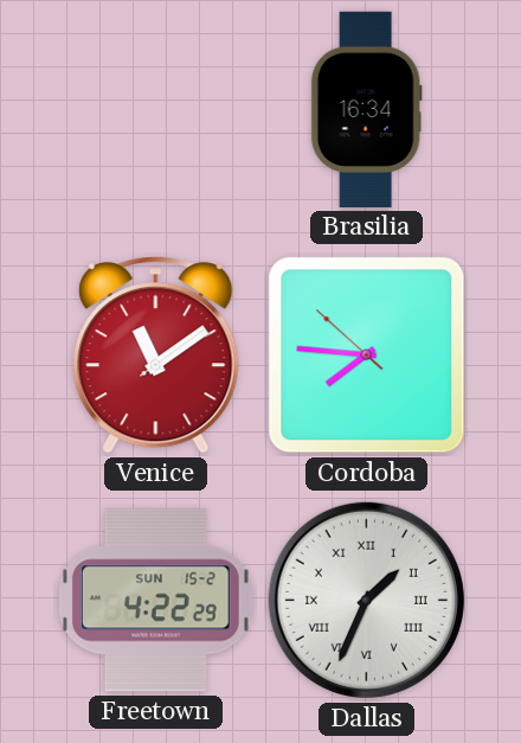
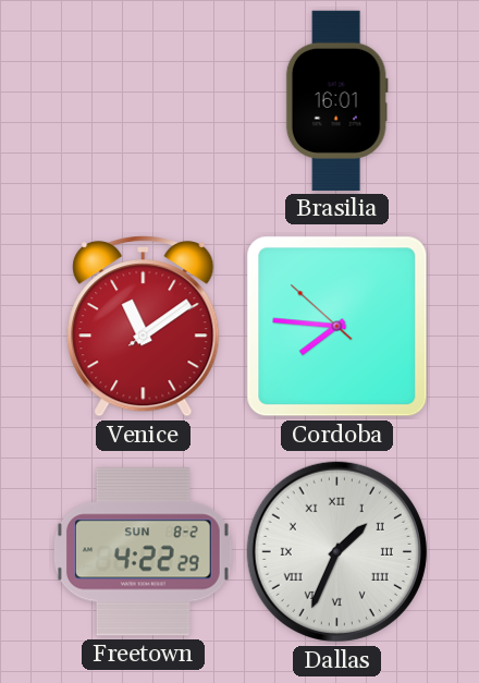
Brasilia: 16:34 -> 16:01
Freetown date: SUN 15-2 -> SUN 8-2
